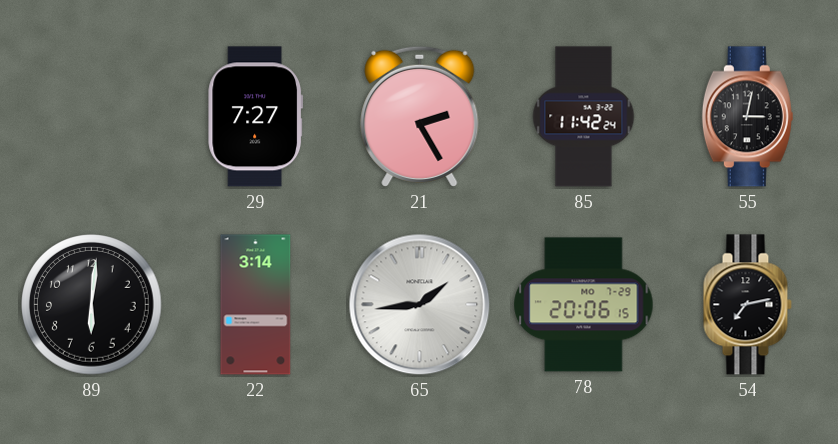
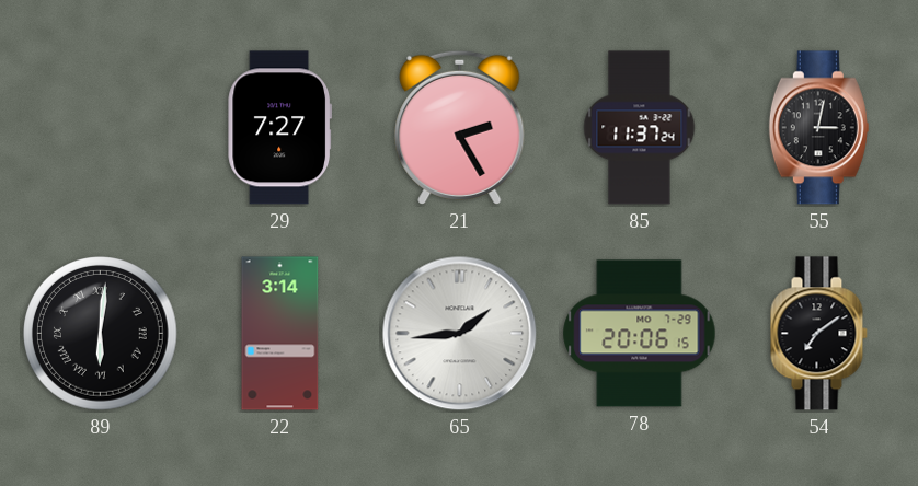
85: 11:42 -> 11:37
89 numerals: Arabic -> Roman
54: 7:13 -> 7:09
